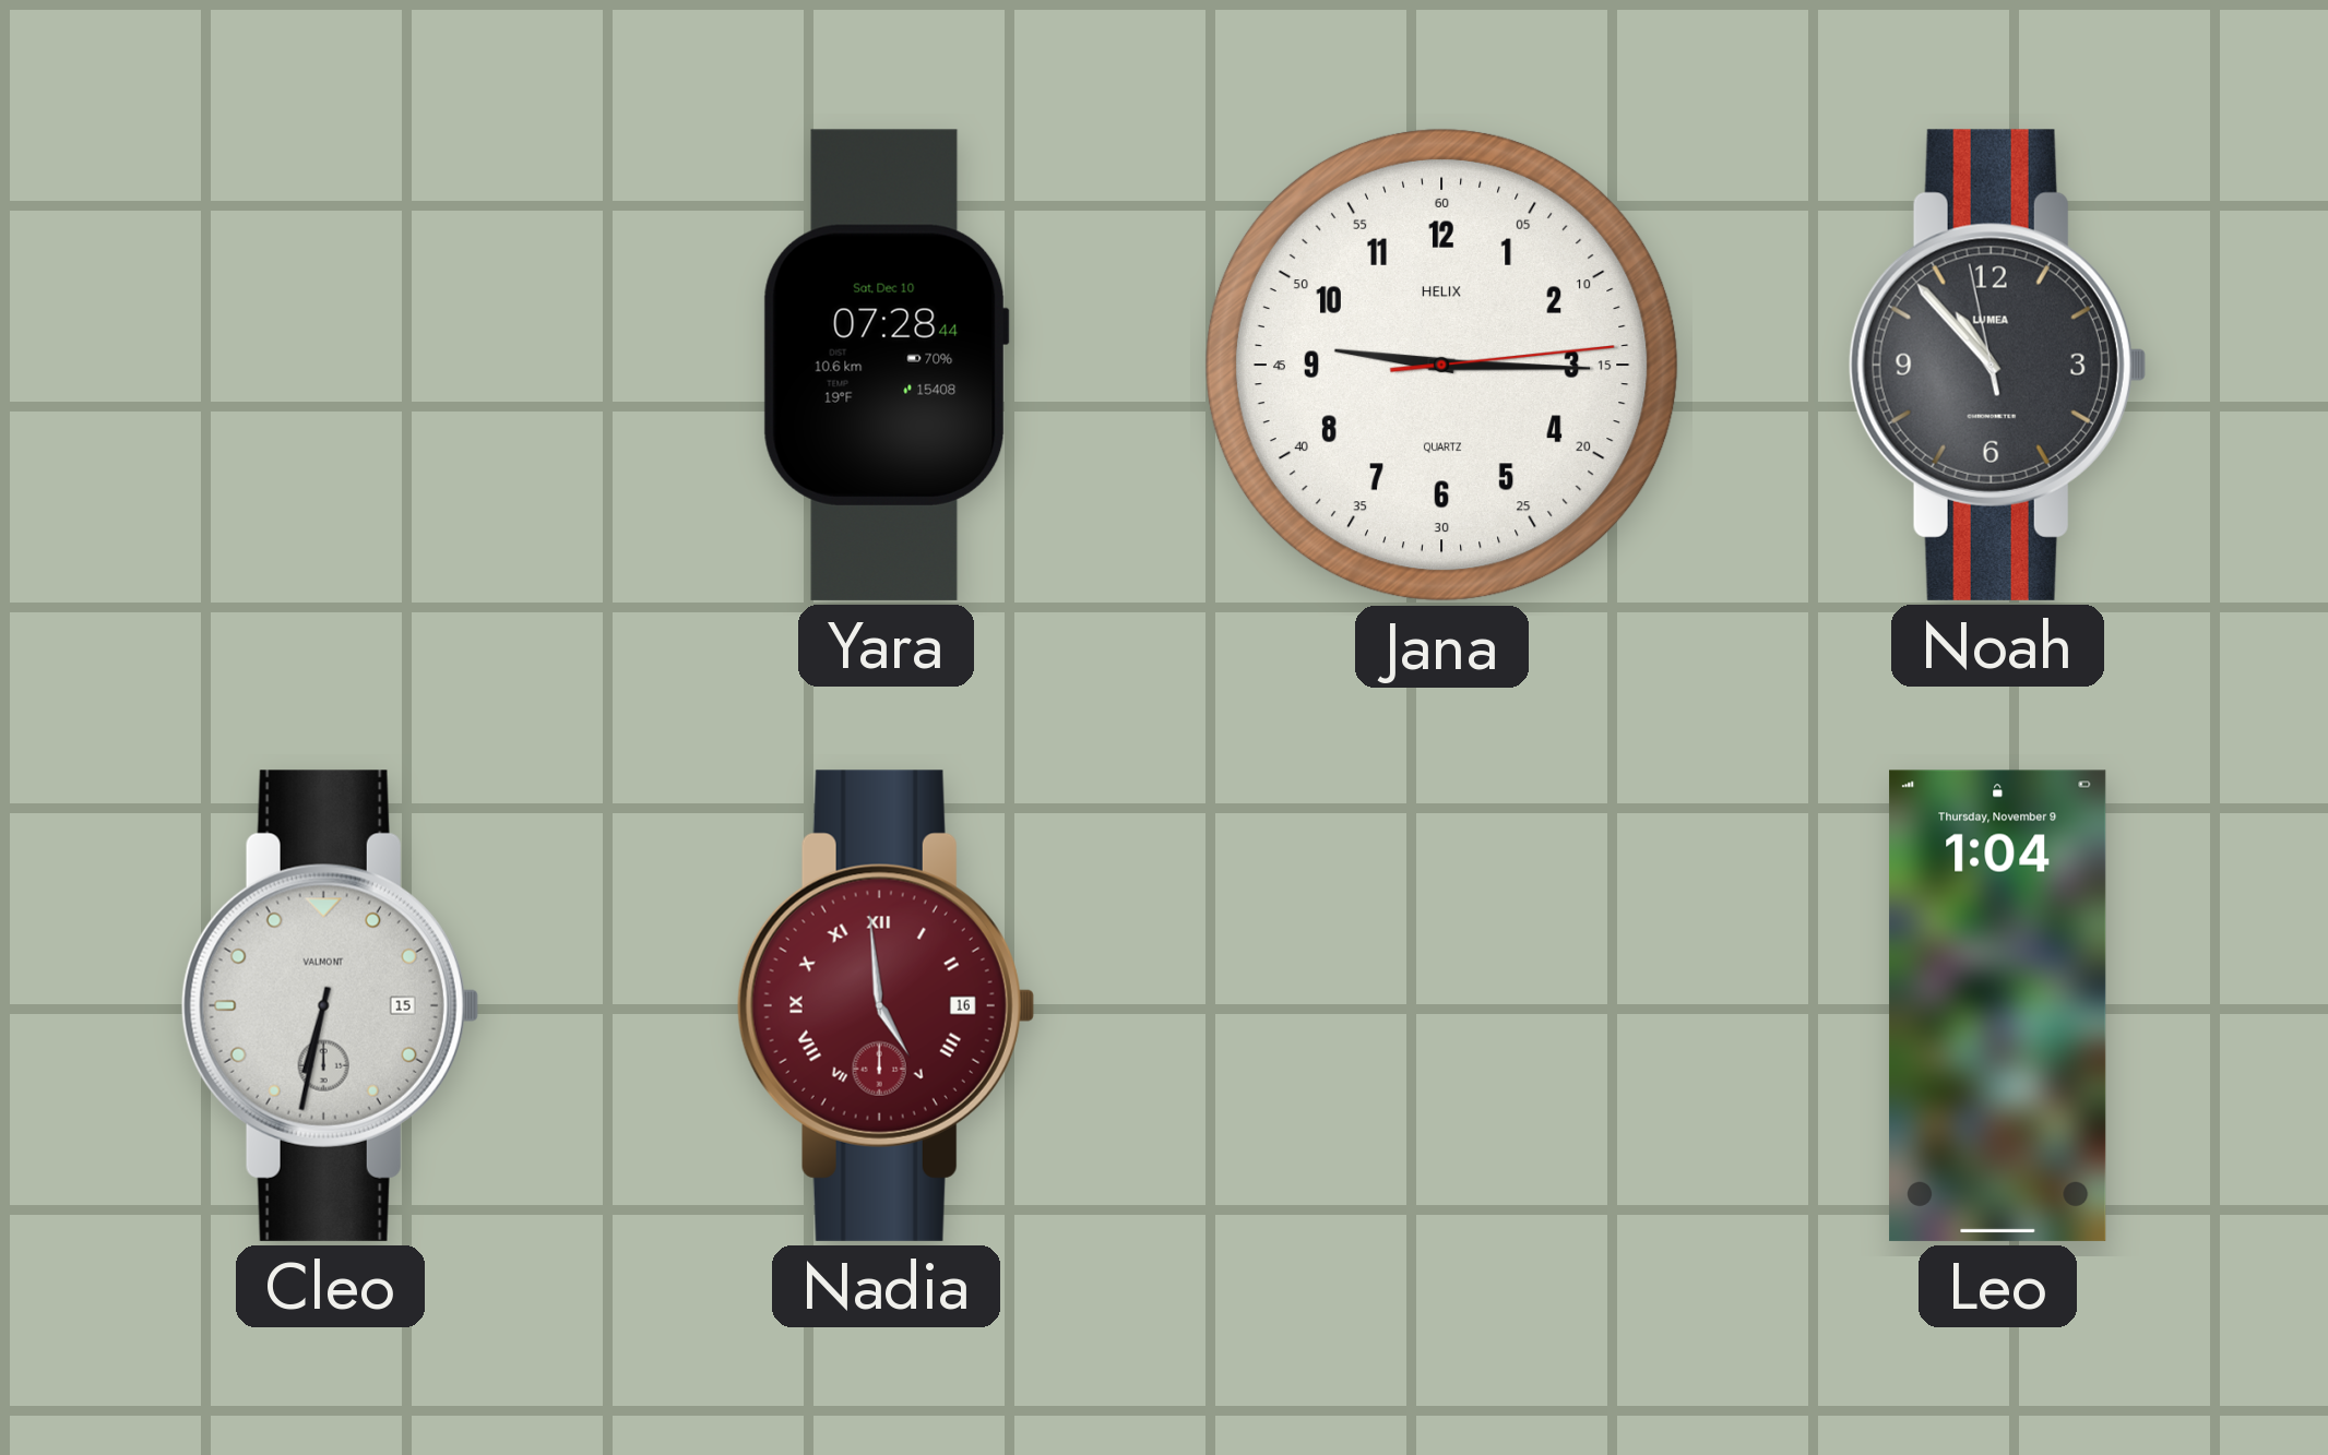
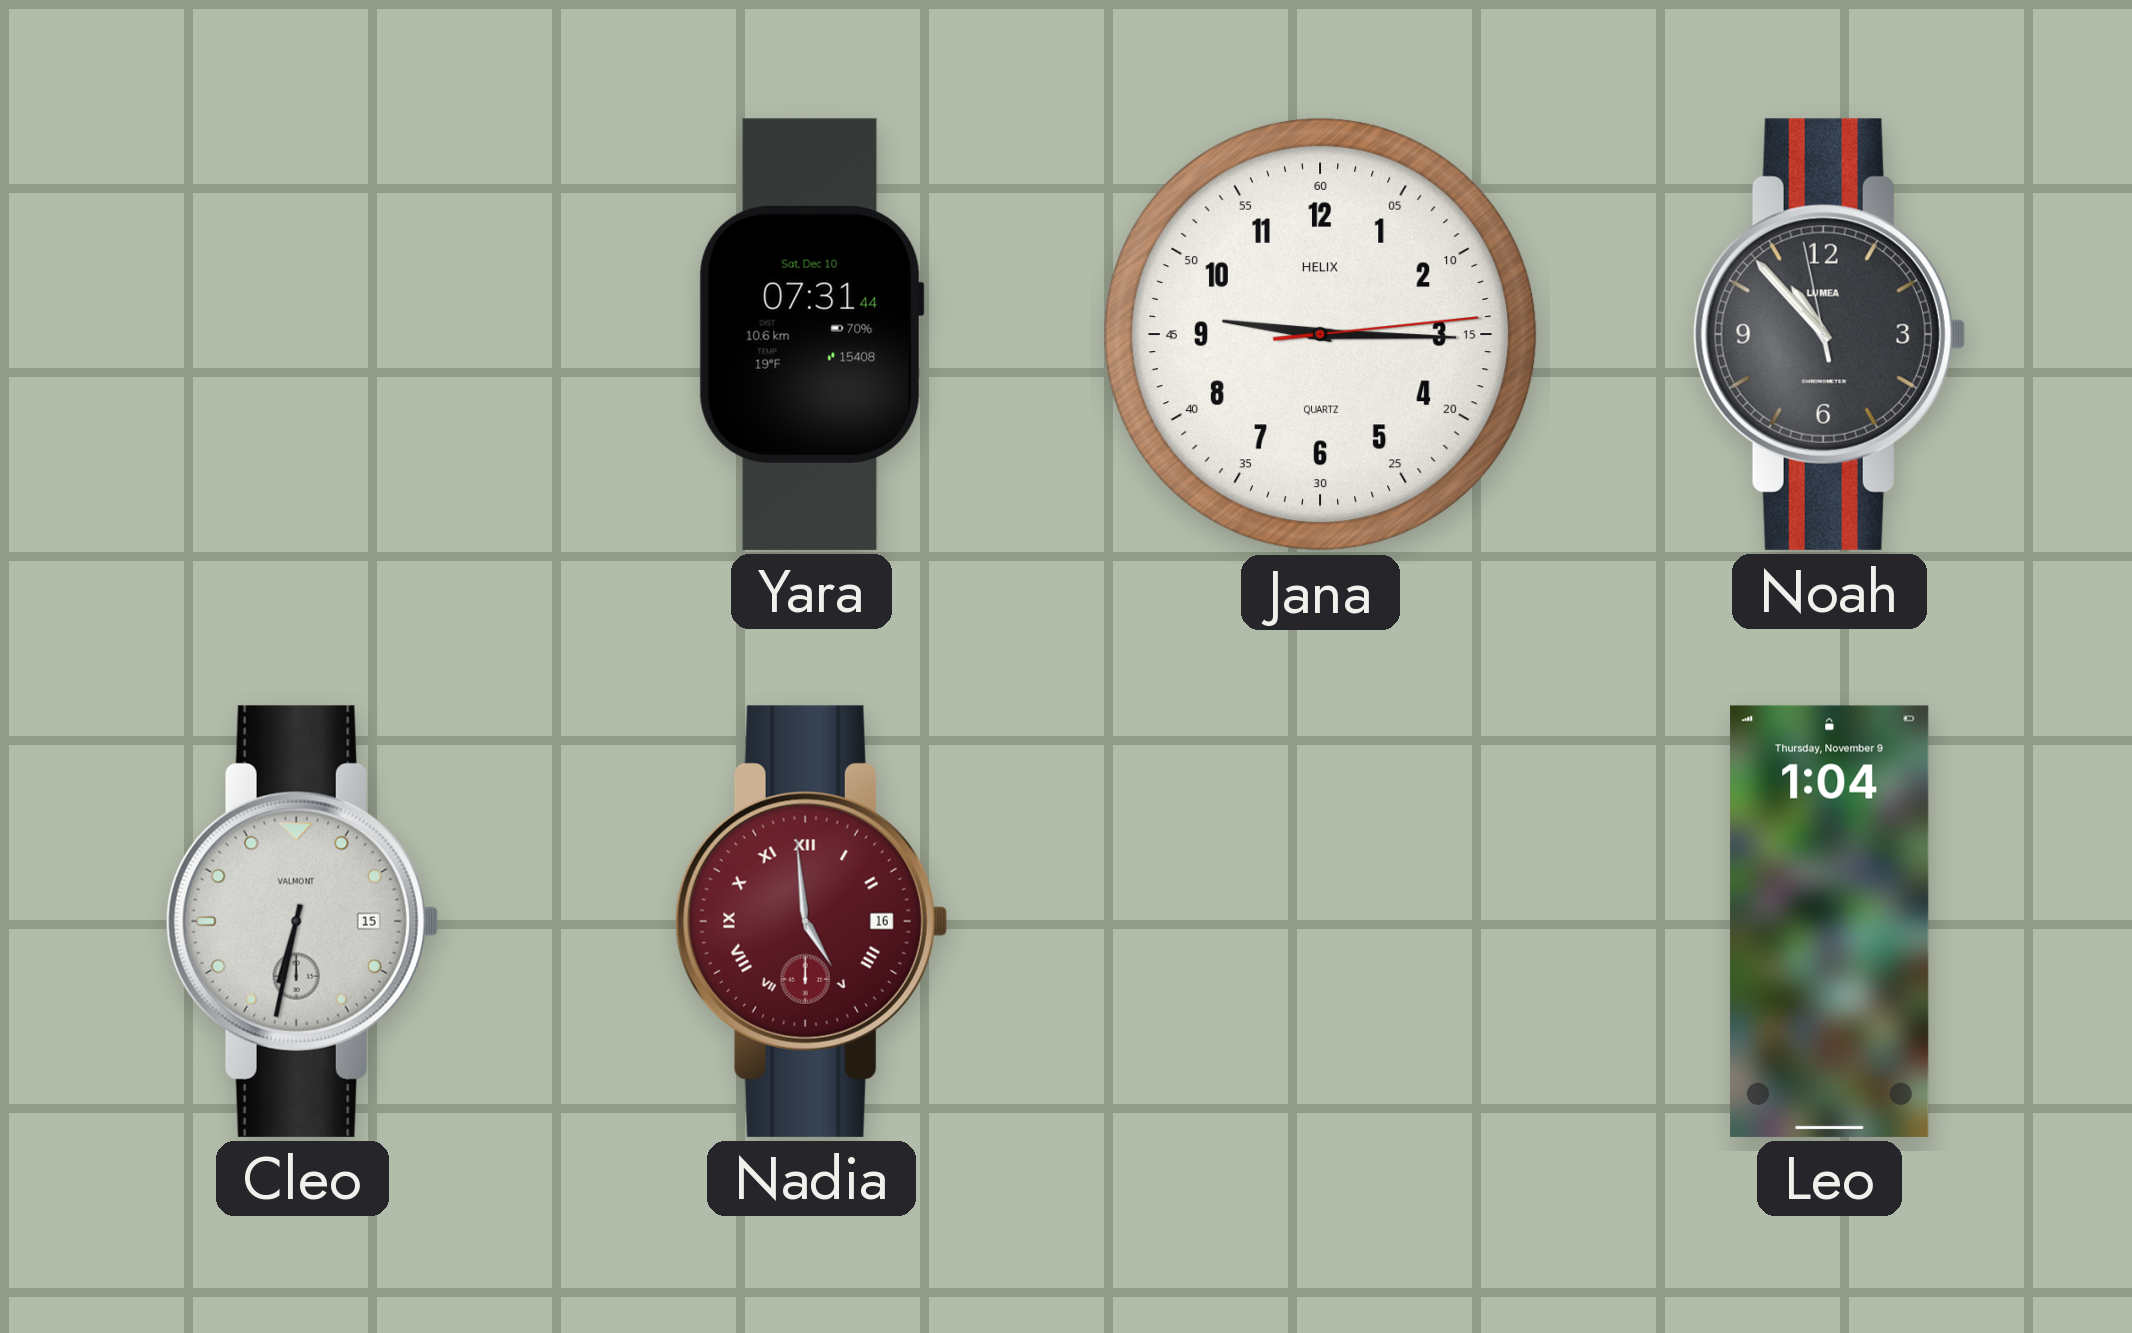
Yara: 07:28 -> 07:31
